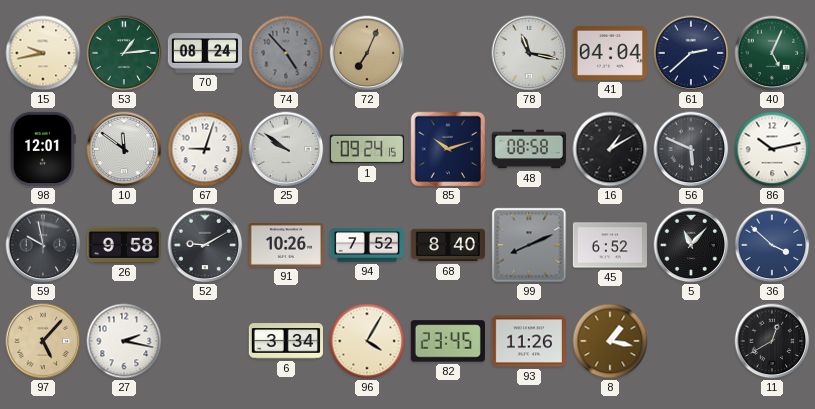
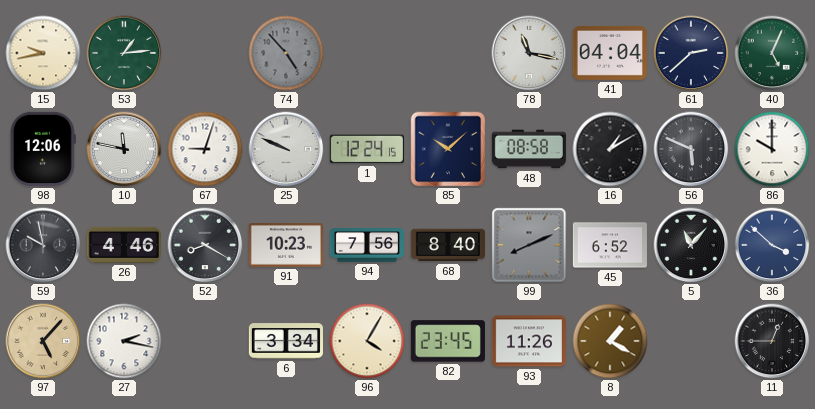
70: 08:24 -> none
72: 7:04 -> none
98: 12:01 -> 12:06
10: 11:51 -> 11:47
25: 9:51 -> 9:49
1: 09:24 -> 12:24
85: 10:12 -> 10:08
86: 10:13 -> 10:00
26: 9:58 -> 4:46
52: 9:10 -> 8:20
91: 10:26 -> 10:23
94: 7:52 -> 7:56
8: 1:17 -> 1:20
11: 12:40 -> 12:45
